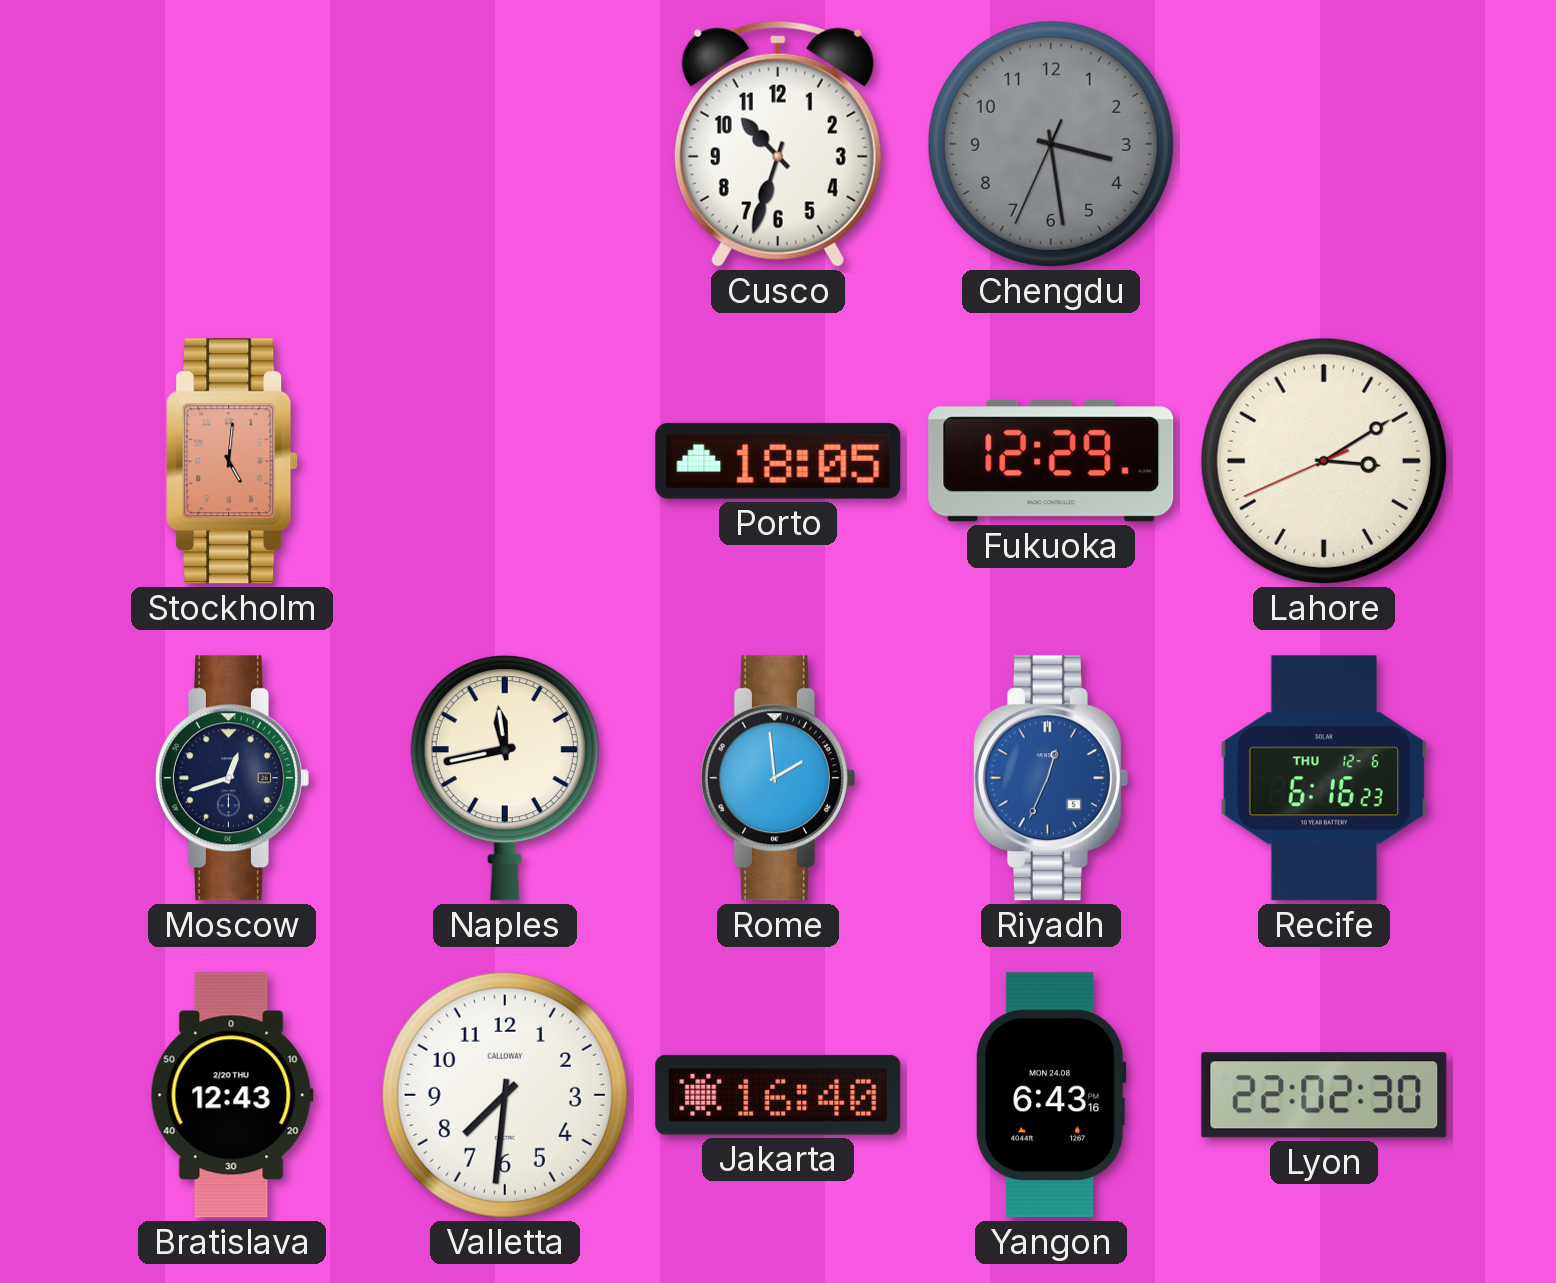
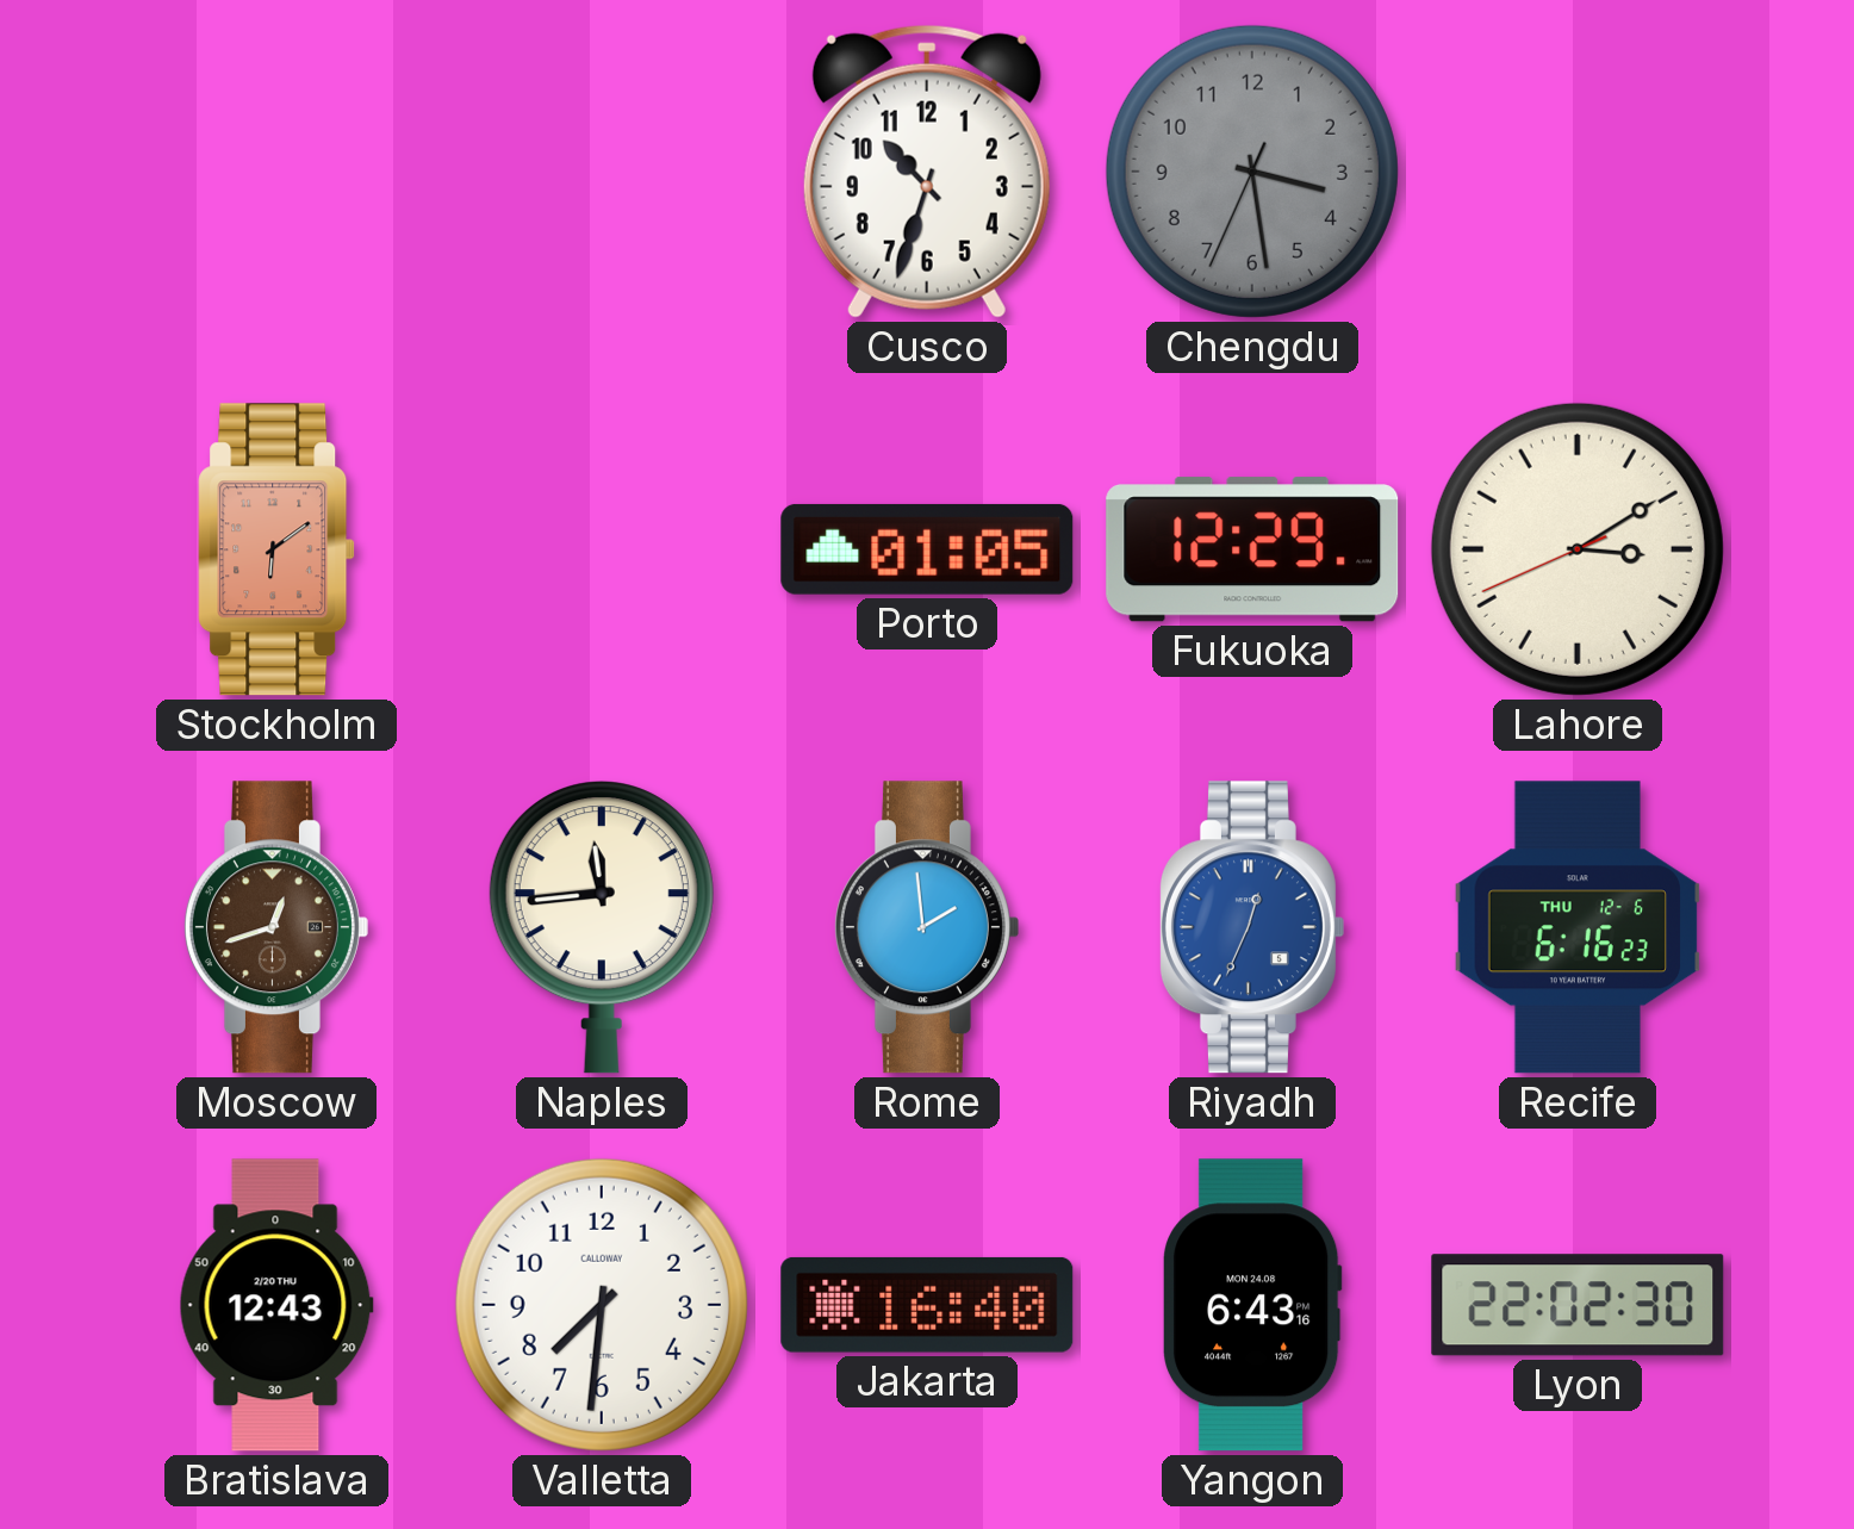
Stockholm: 5:01 -> 6:09
Porto: 18:05 -> 01:05
Moscow dial: navy -> brown
Naples: 11:43 -> 11:44
